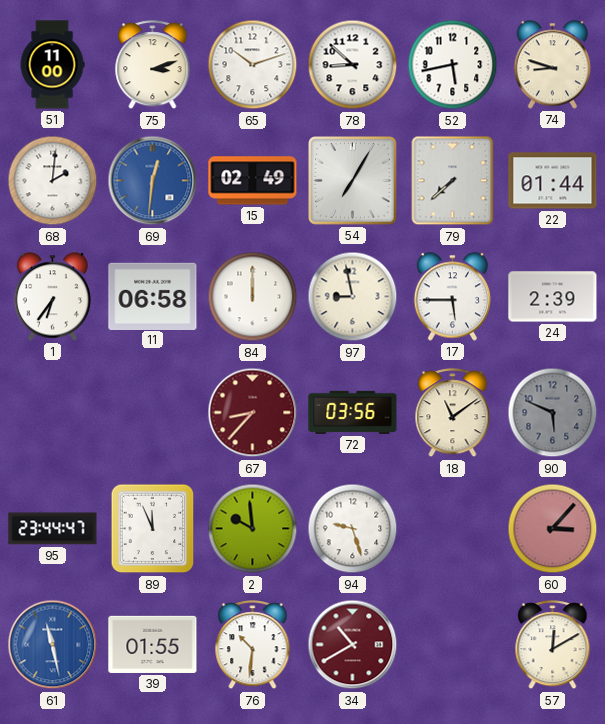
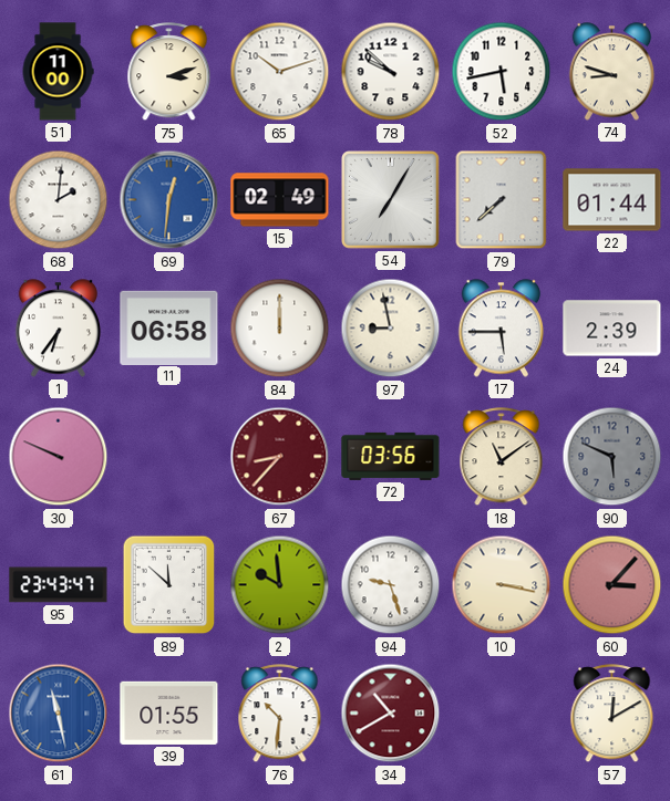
78: 8:52 -> 9:52
30: none -> 9:49
95: 23:44 -> 23:43
89: 11:56 -> 11:52
10: none -> 3:17
